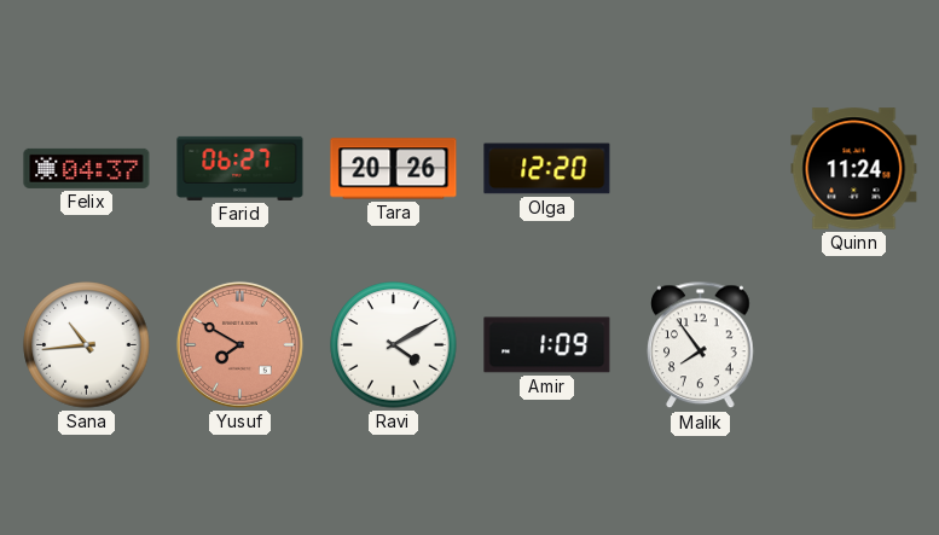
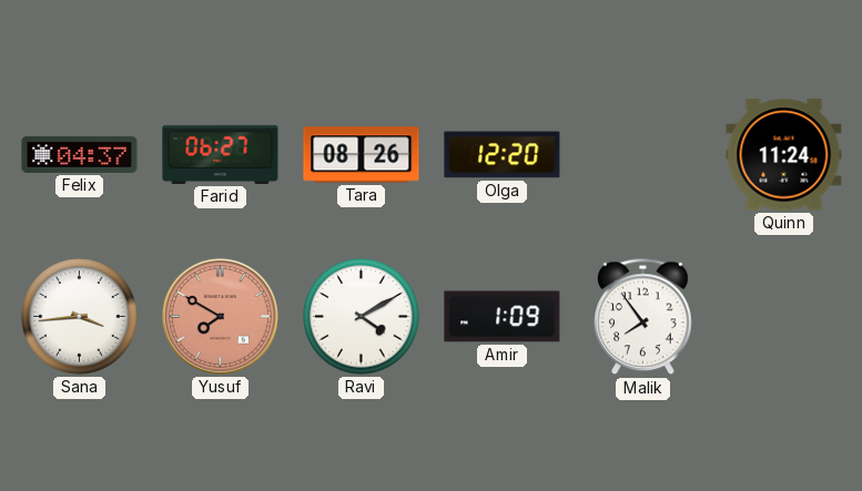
Tara: 20:26 -> 08:26
Sana: 10:44 -> 3:44
